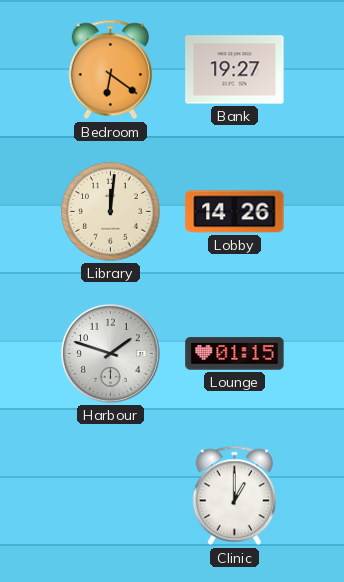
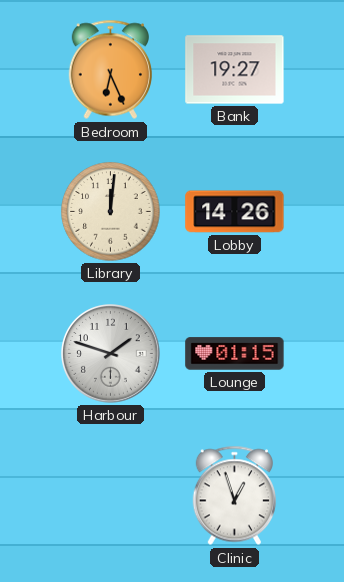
Bedroom: 6:21 -> 6:26
Clinic: 1:00 -> 12:57
